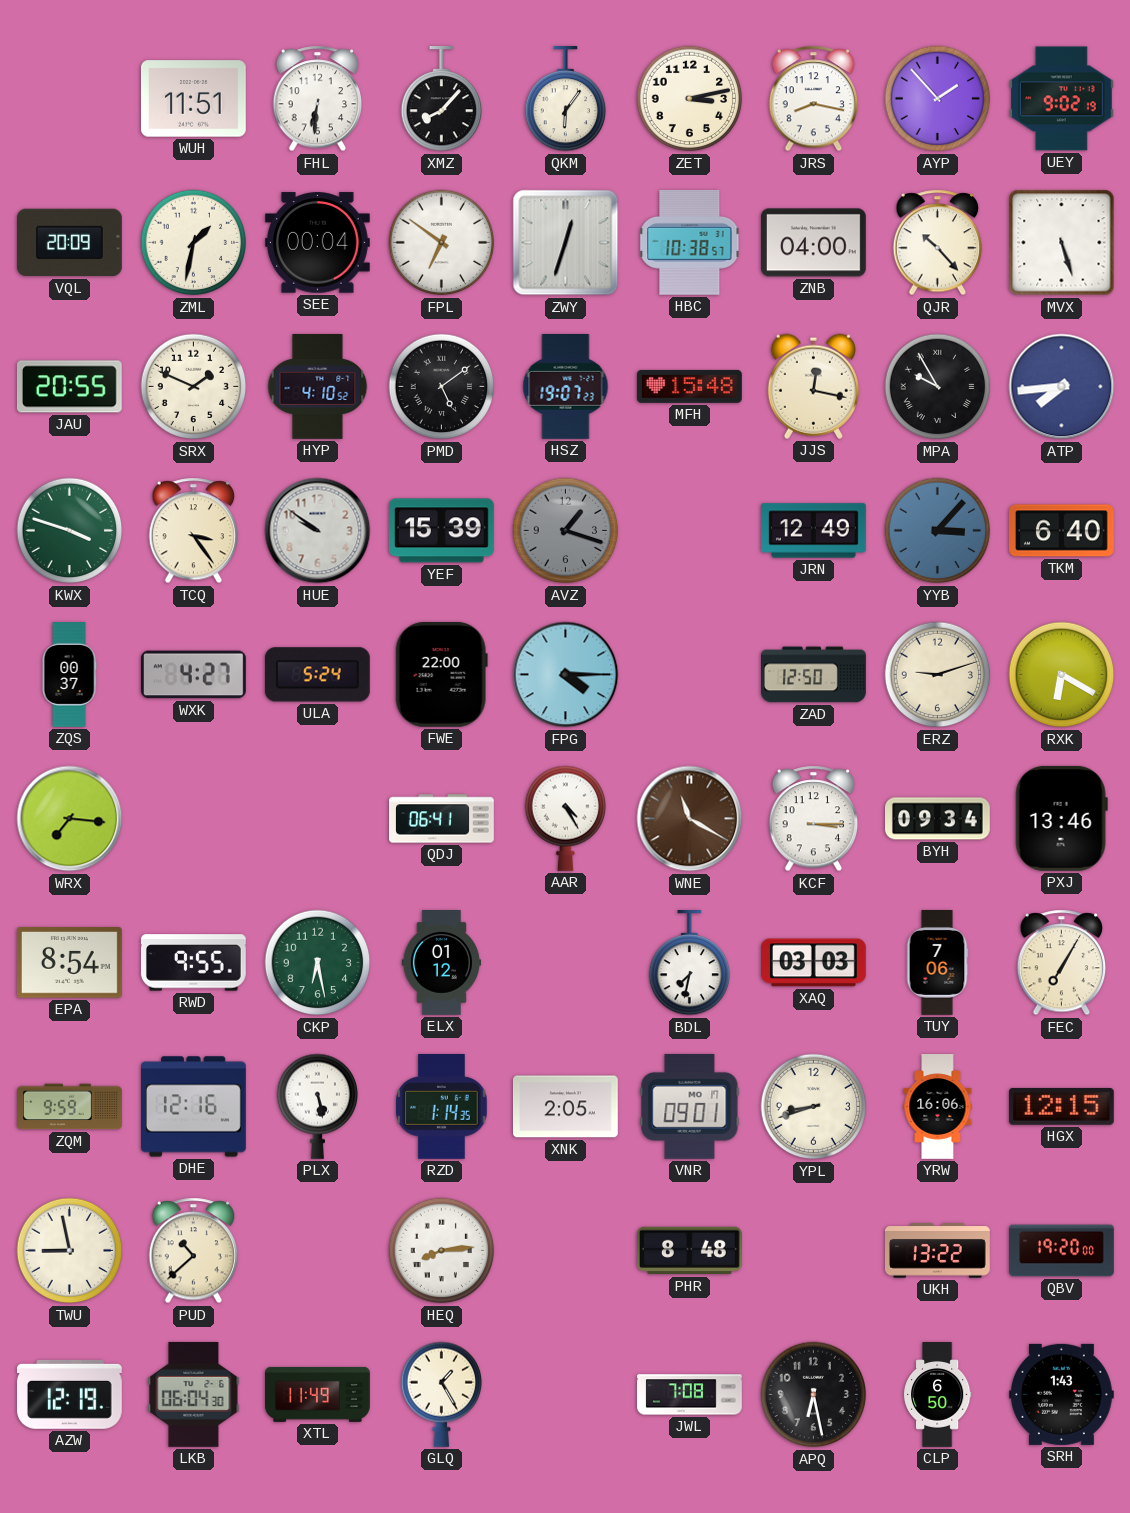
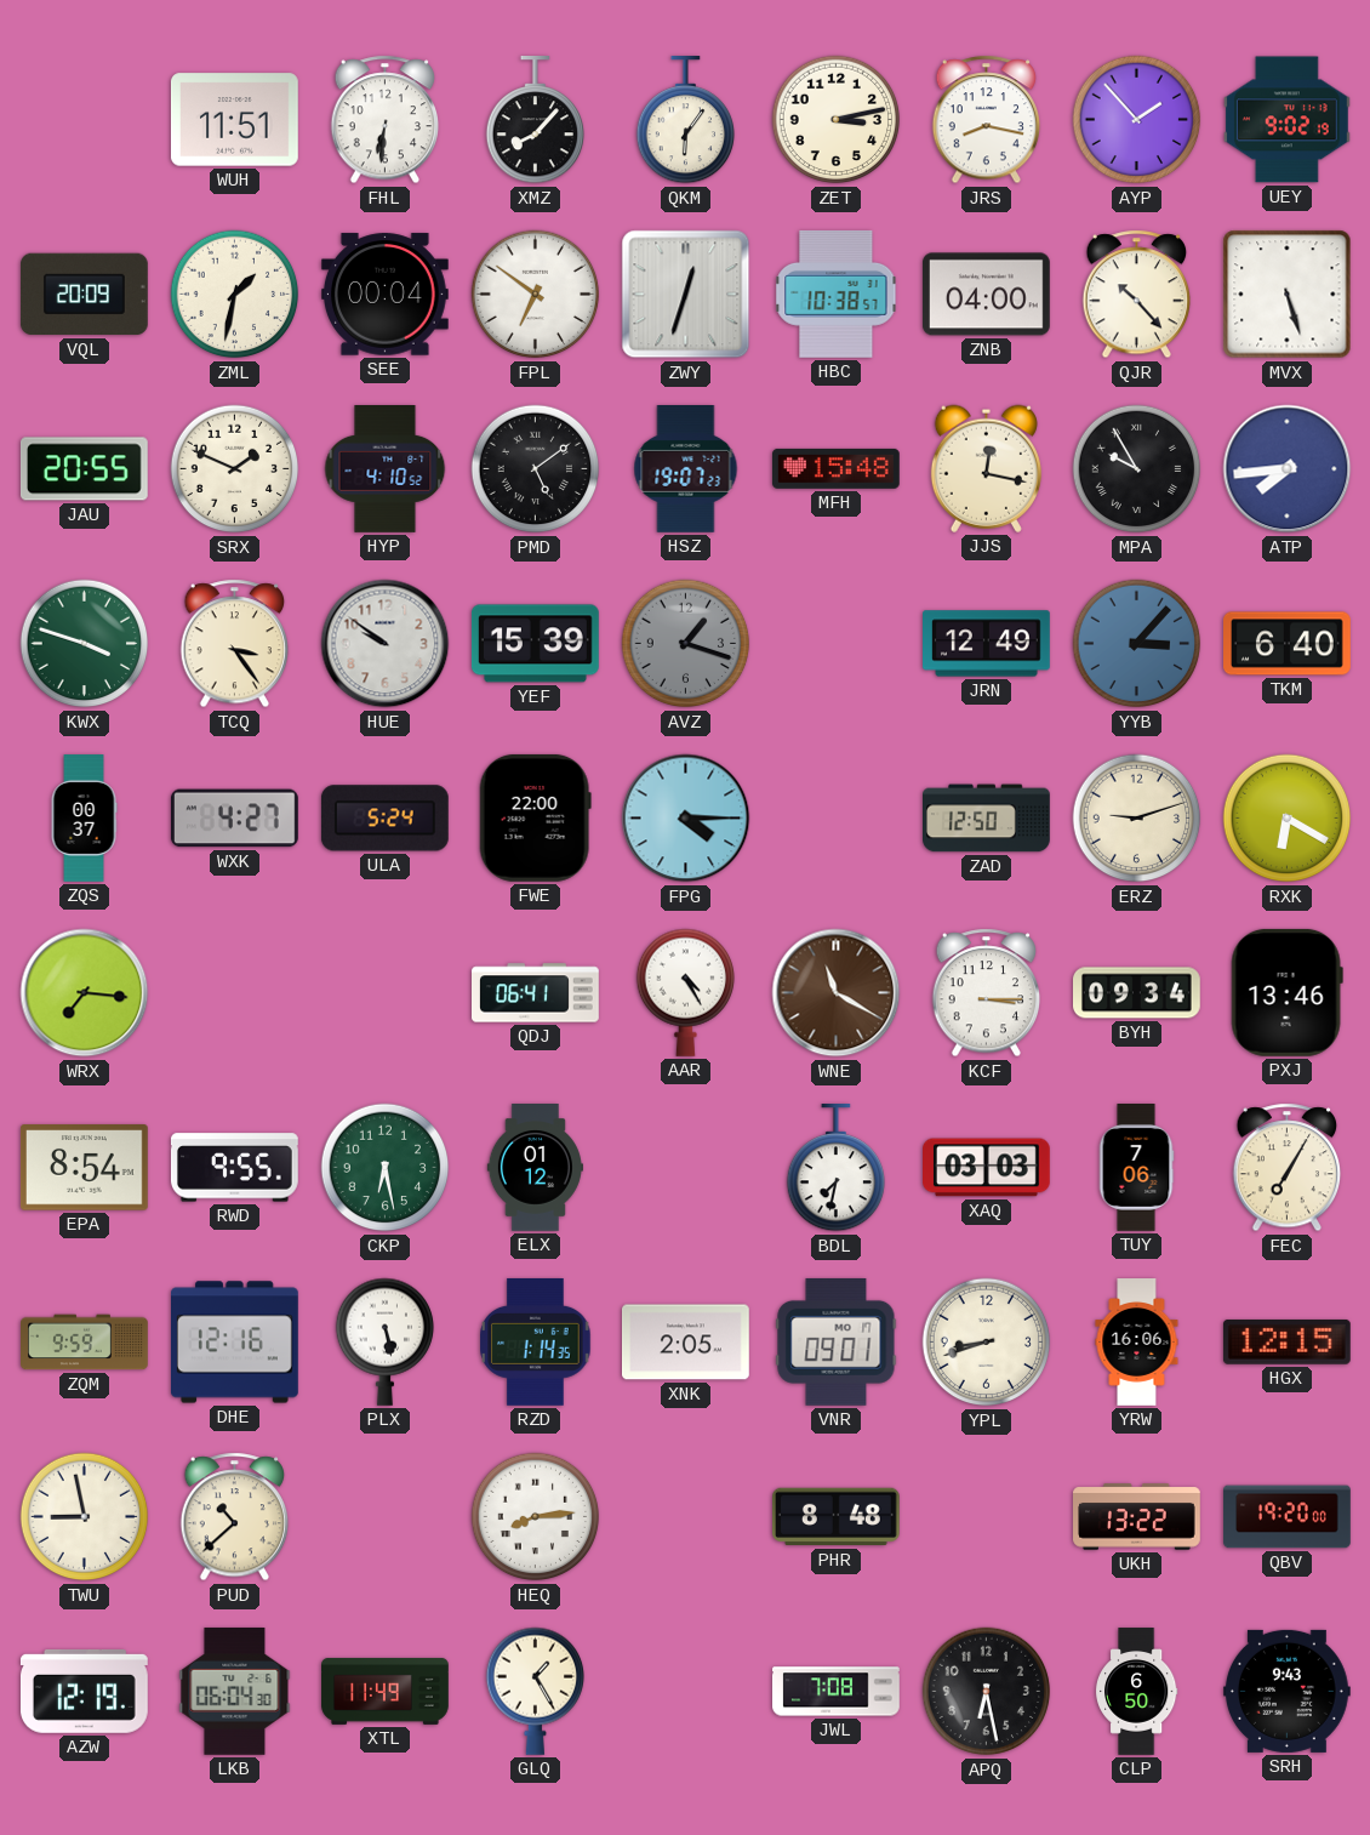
SRH: 1:43 -> 9:43
